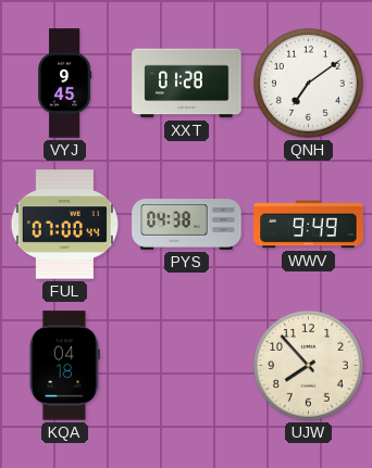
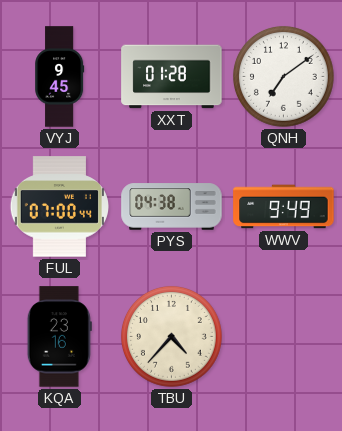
KQA: 04:18 -> 23:16
TBU: none -> 4:37
UJW: 7:53 -> none
